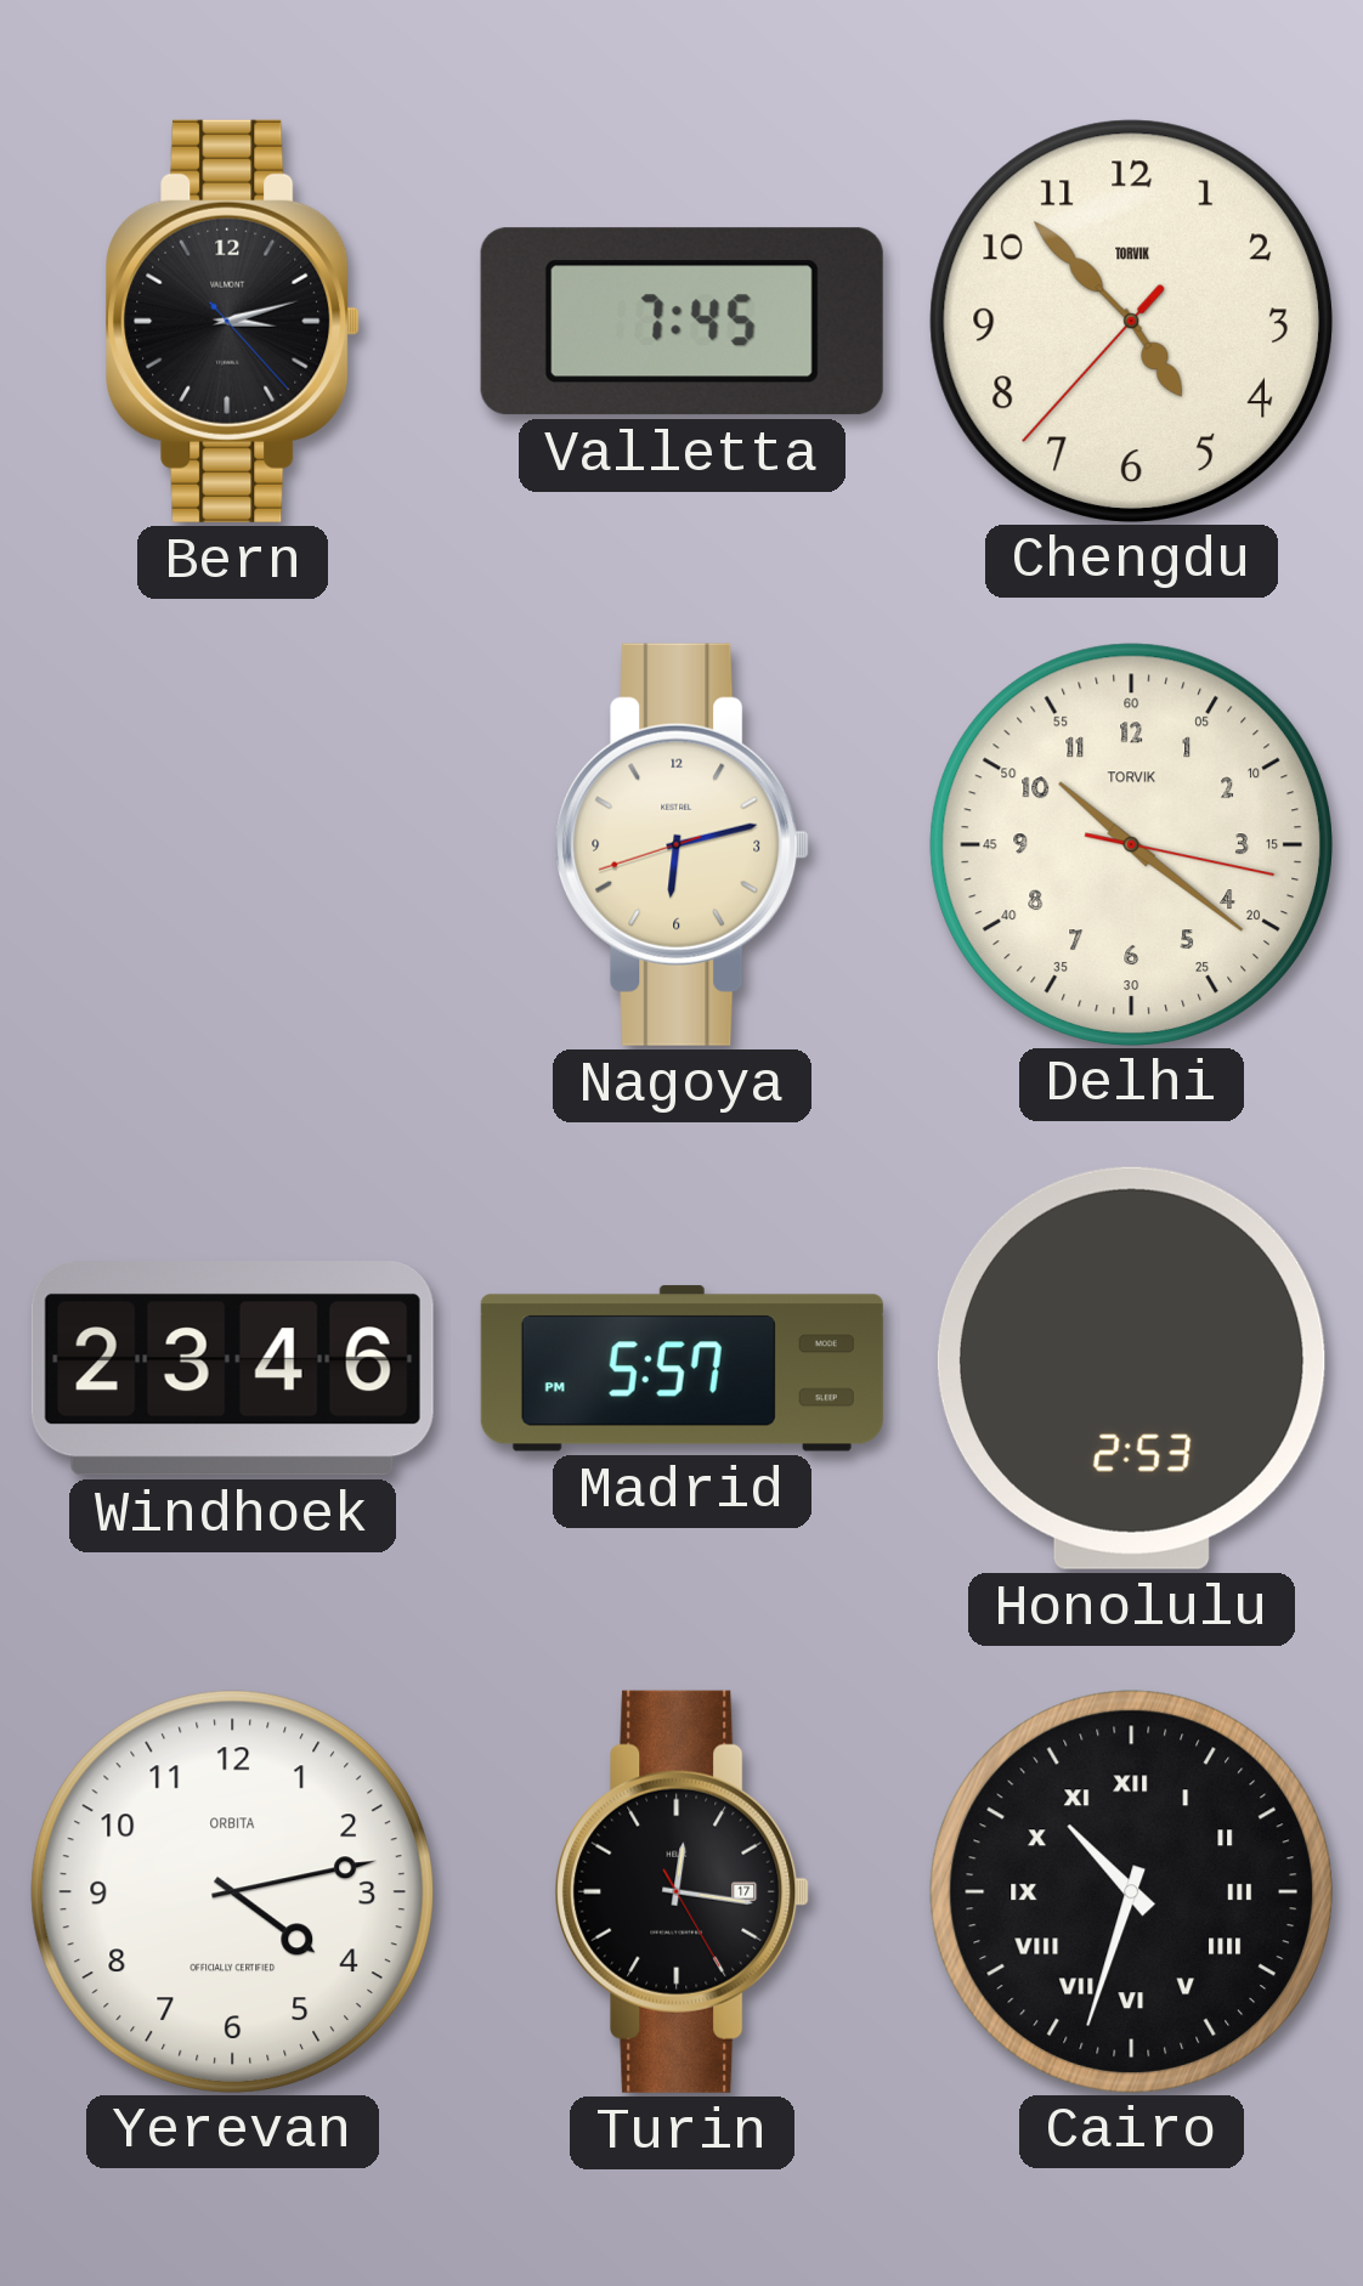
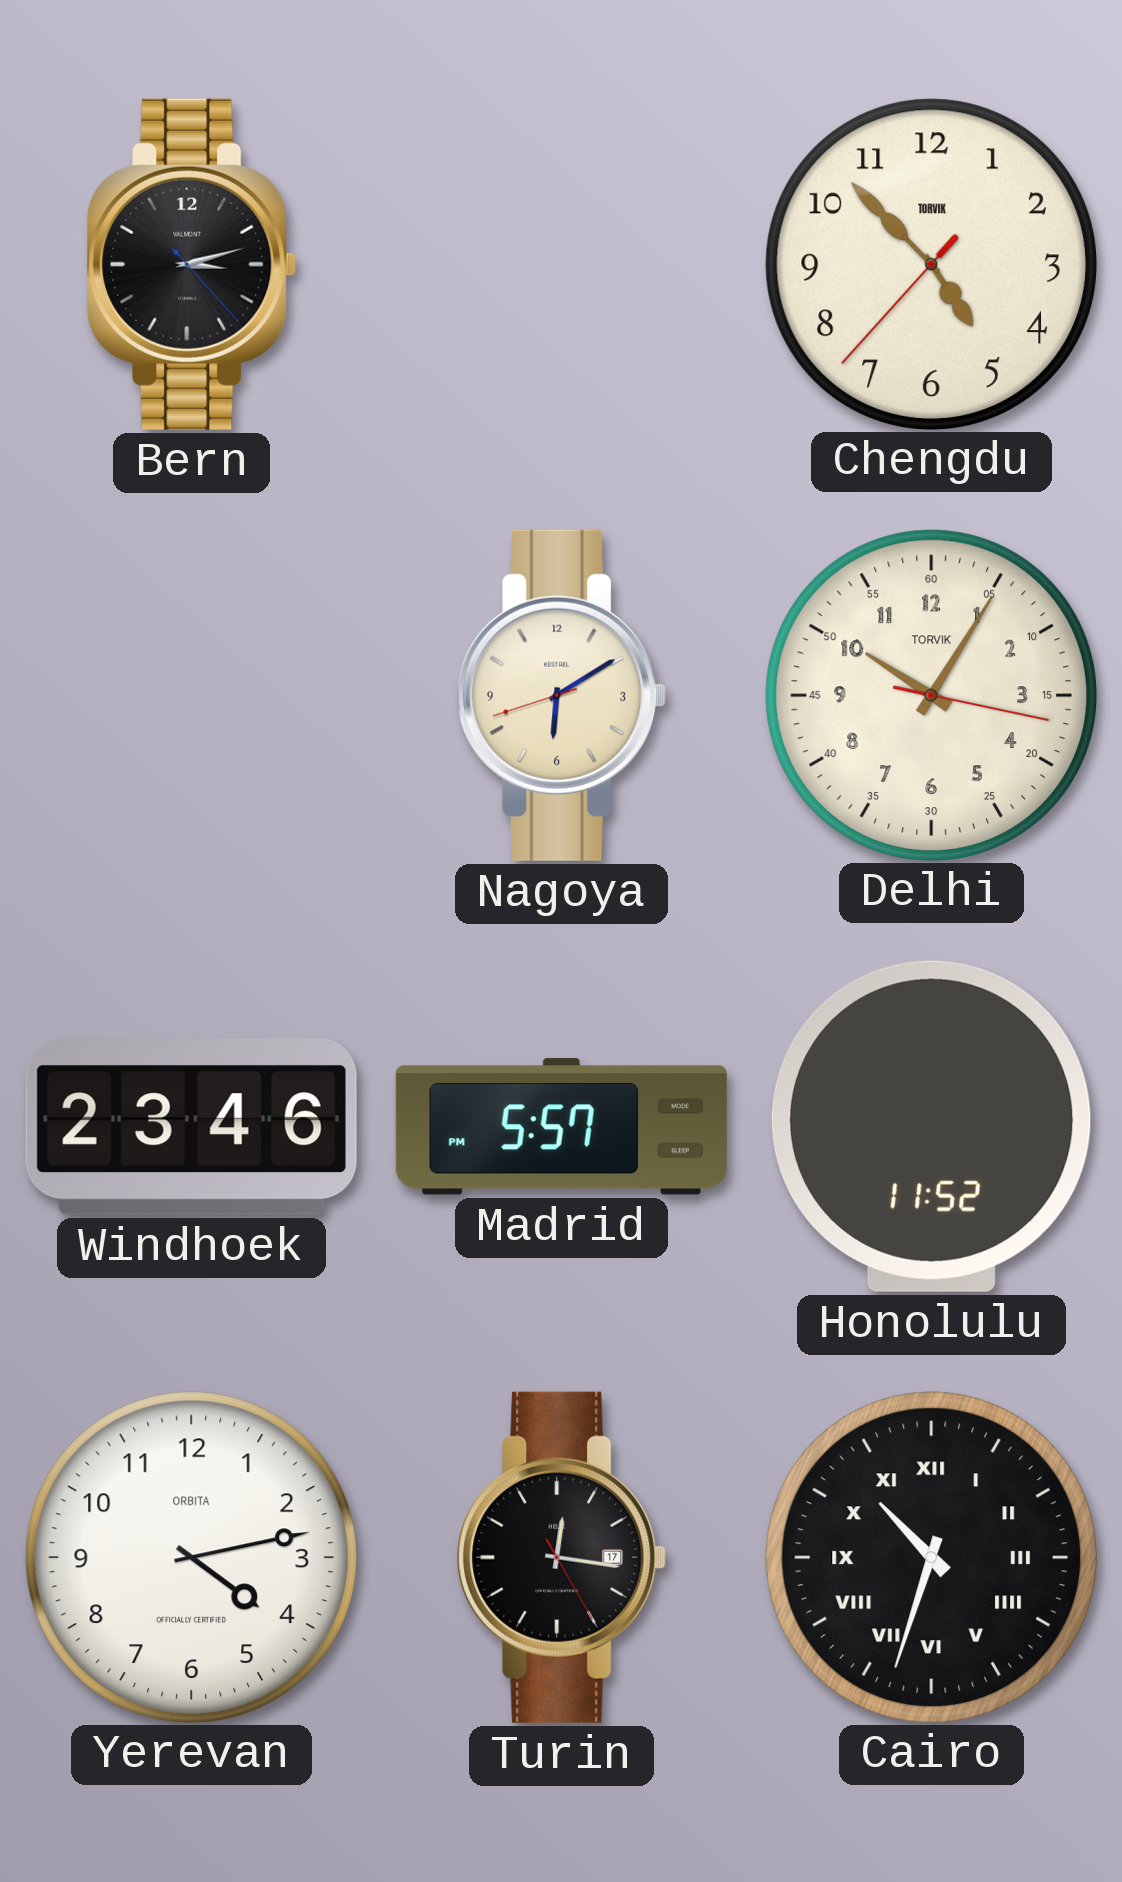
Valletta: 7:45 -> none
Nagoya: 6:12 -> 6:09
Delhi: 10:21 -> 10:05
Honolulu: 2:53 -> 11:52
